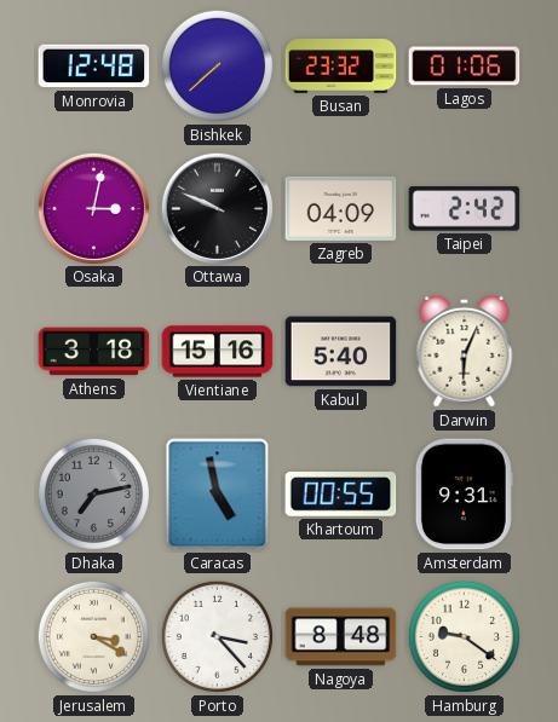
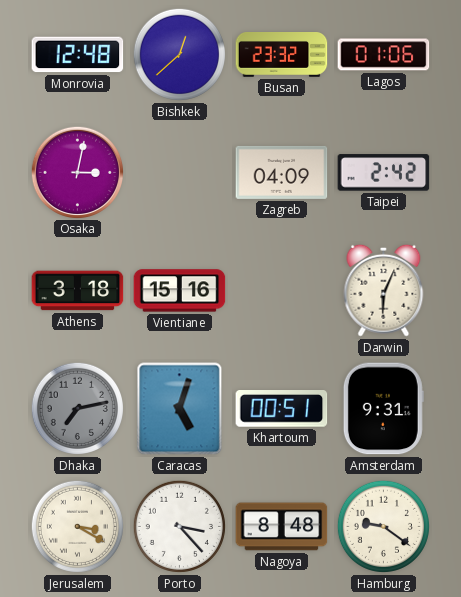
Bishkek: 7:38 -> 12:38
Ottawa: 9:49 -> none
Kabul: 5:40 -> none
Caracas: 4:58 -> 5:03
Khartoum: 00:55 -> 00:51
